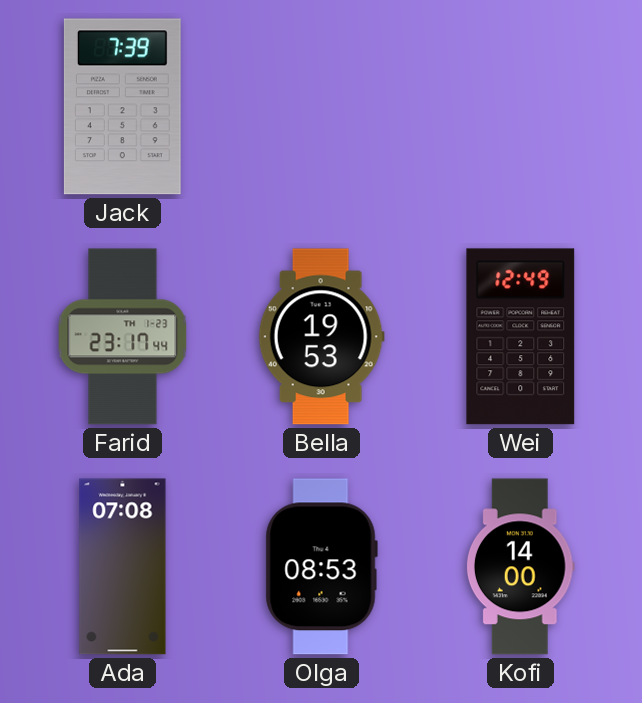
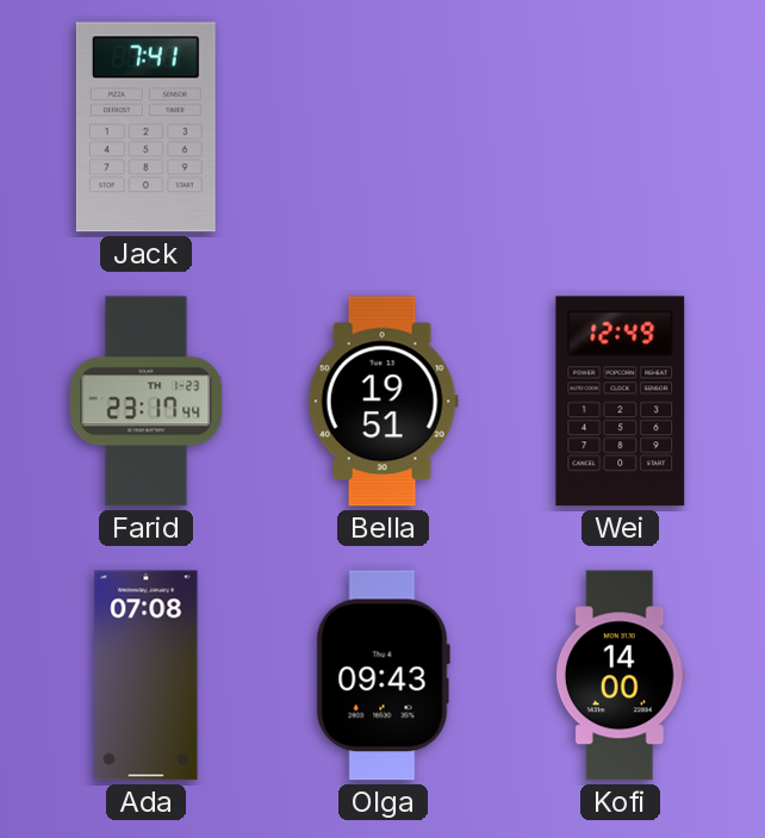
Jack: 7:39 -> 7:41
Bella: 19:53 -> 19:51
Olga: 08:53 -> 09:43
